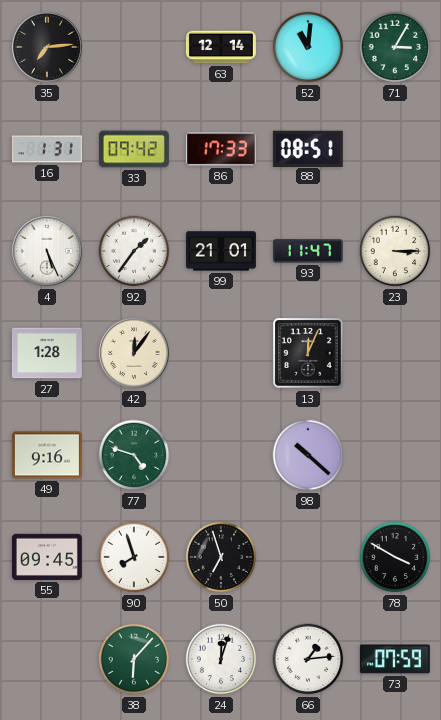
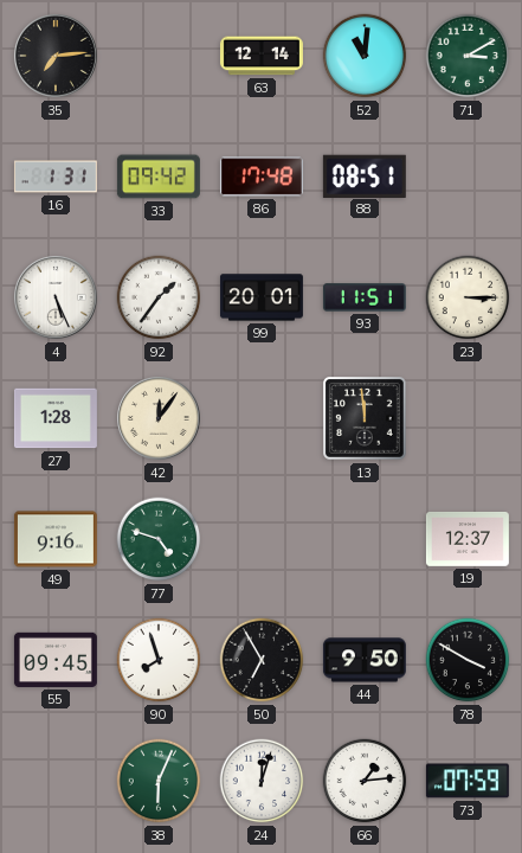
71: 3:05 -> 3:10
86: 17:33 -> 17:48
99: 21:01 -> 20:01
93: 11:47 -> 11:51
13: 12:04 -> 11:59
98: 10:22 -> none
19: none -> 12:37
50: 6:57 -> 6:55
44: none -> 9:50
38: 6:07 -> 6:04
